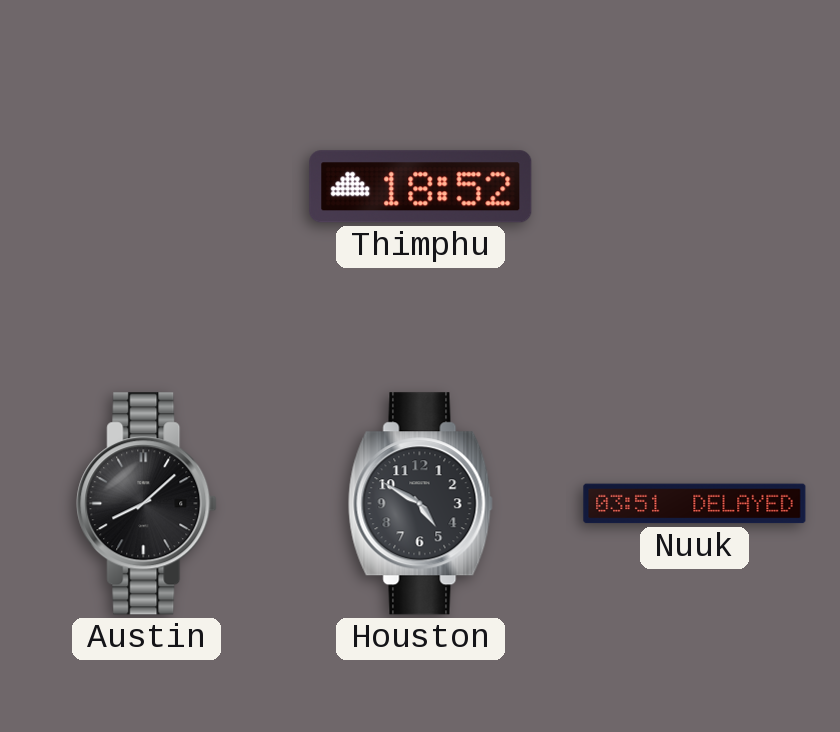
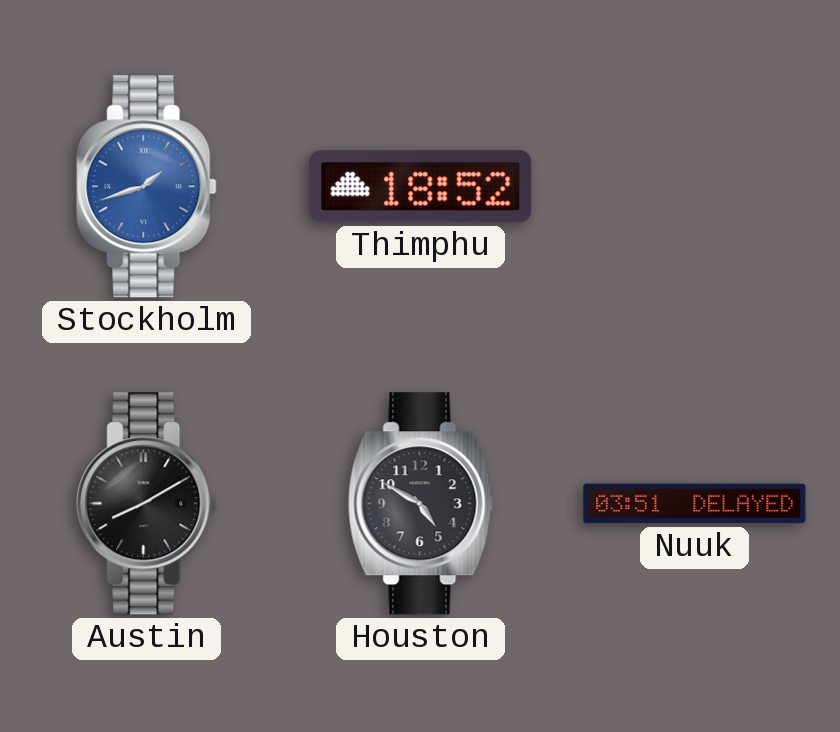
Stockholm: none -> 1:42
Austin: 8:08 -> 8:10
